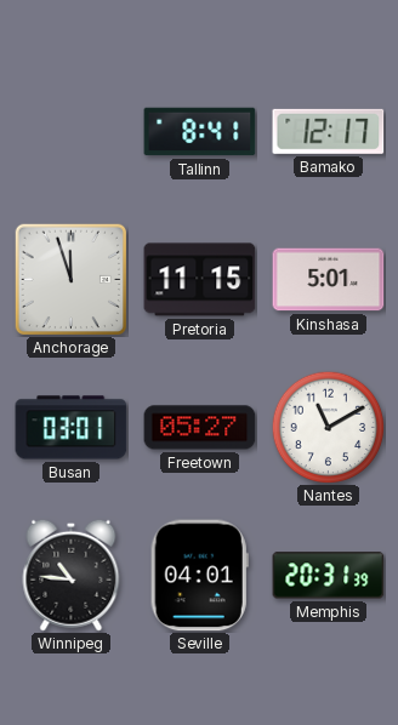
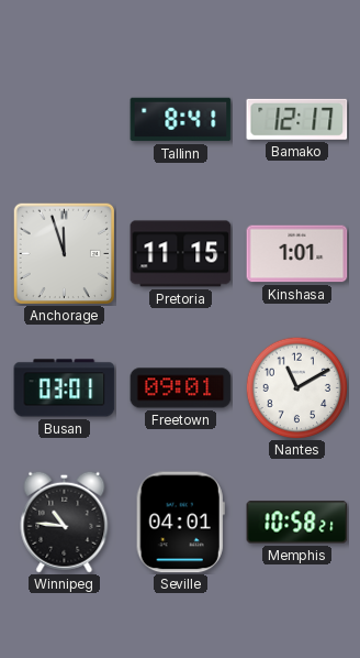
Kinshasa: 5:01 -> 1:01
Freetown: 05:27 -> 09:01
Memphis: 20:31 -> 10:58
